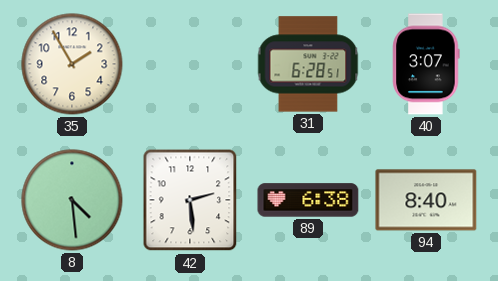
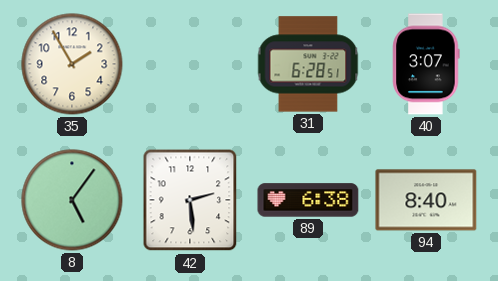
8: 4:29 -> 5:06
